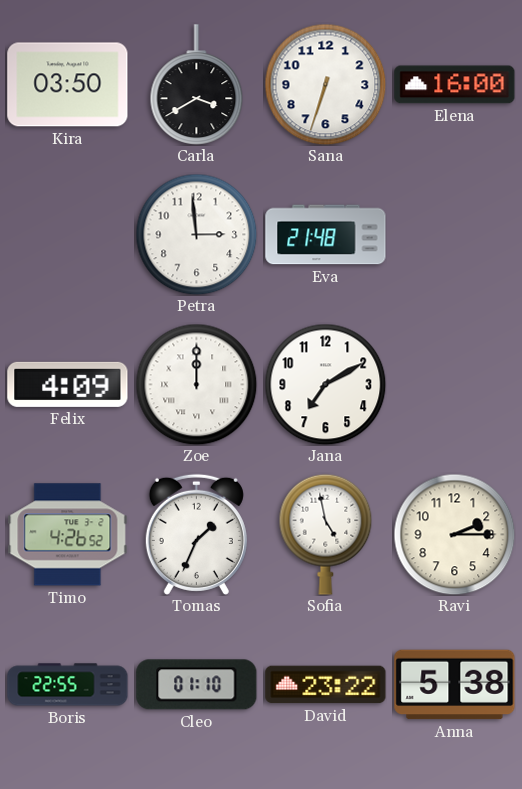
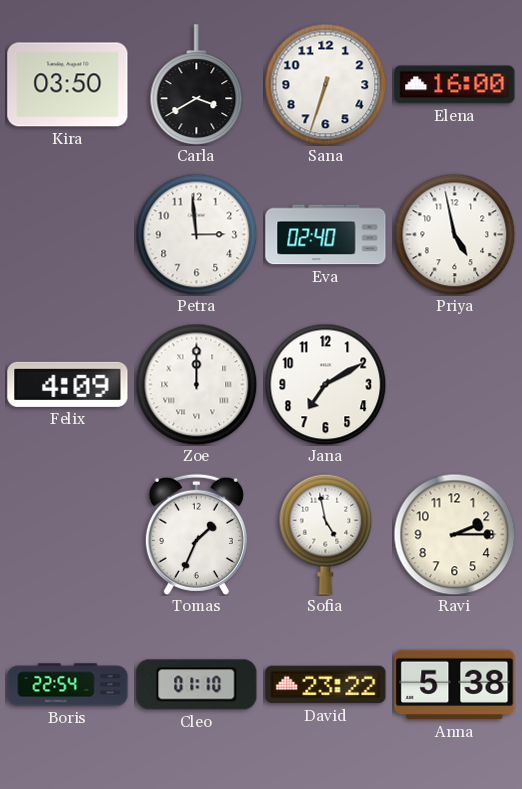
Eva: 21:48 -> 02:40
Priya: none -> 4:58
Timo: 4:26 -> none
Boris: 22:55 -> 22:54
